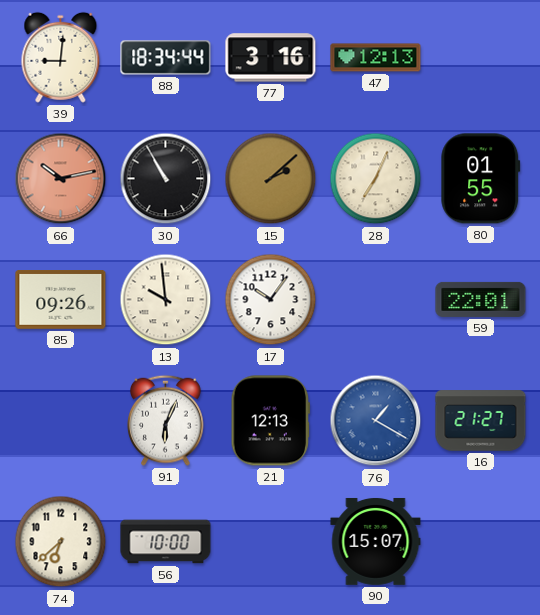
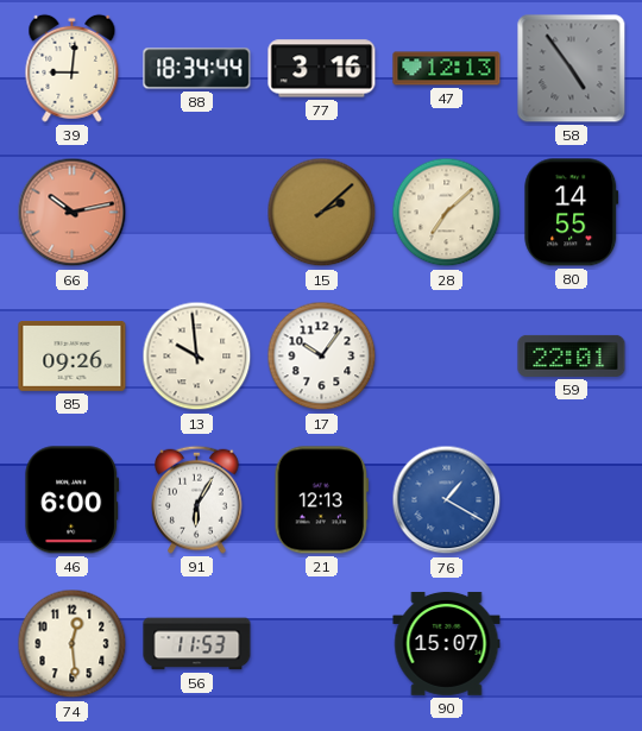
58: none -> 4:54
30: 10:55 -> none
28: 7:04 -> 7:08
80: 01:55 -> 14:55
46: none -> 6:00
91: 6:04 -> 6:05
16: 21:27 -> none
74: 6:38 -> 12:29
56: 10:00 -> 11:53
